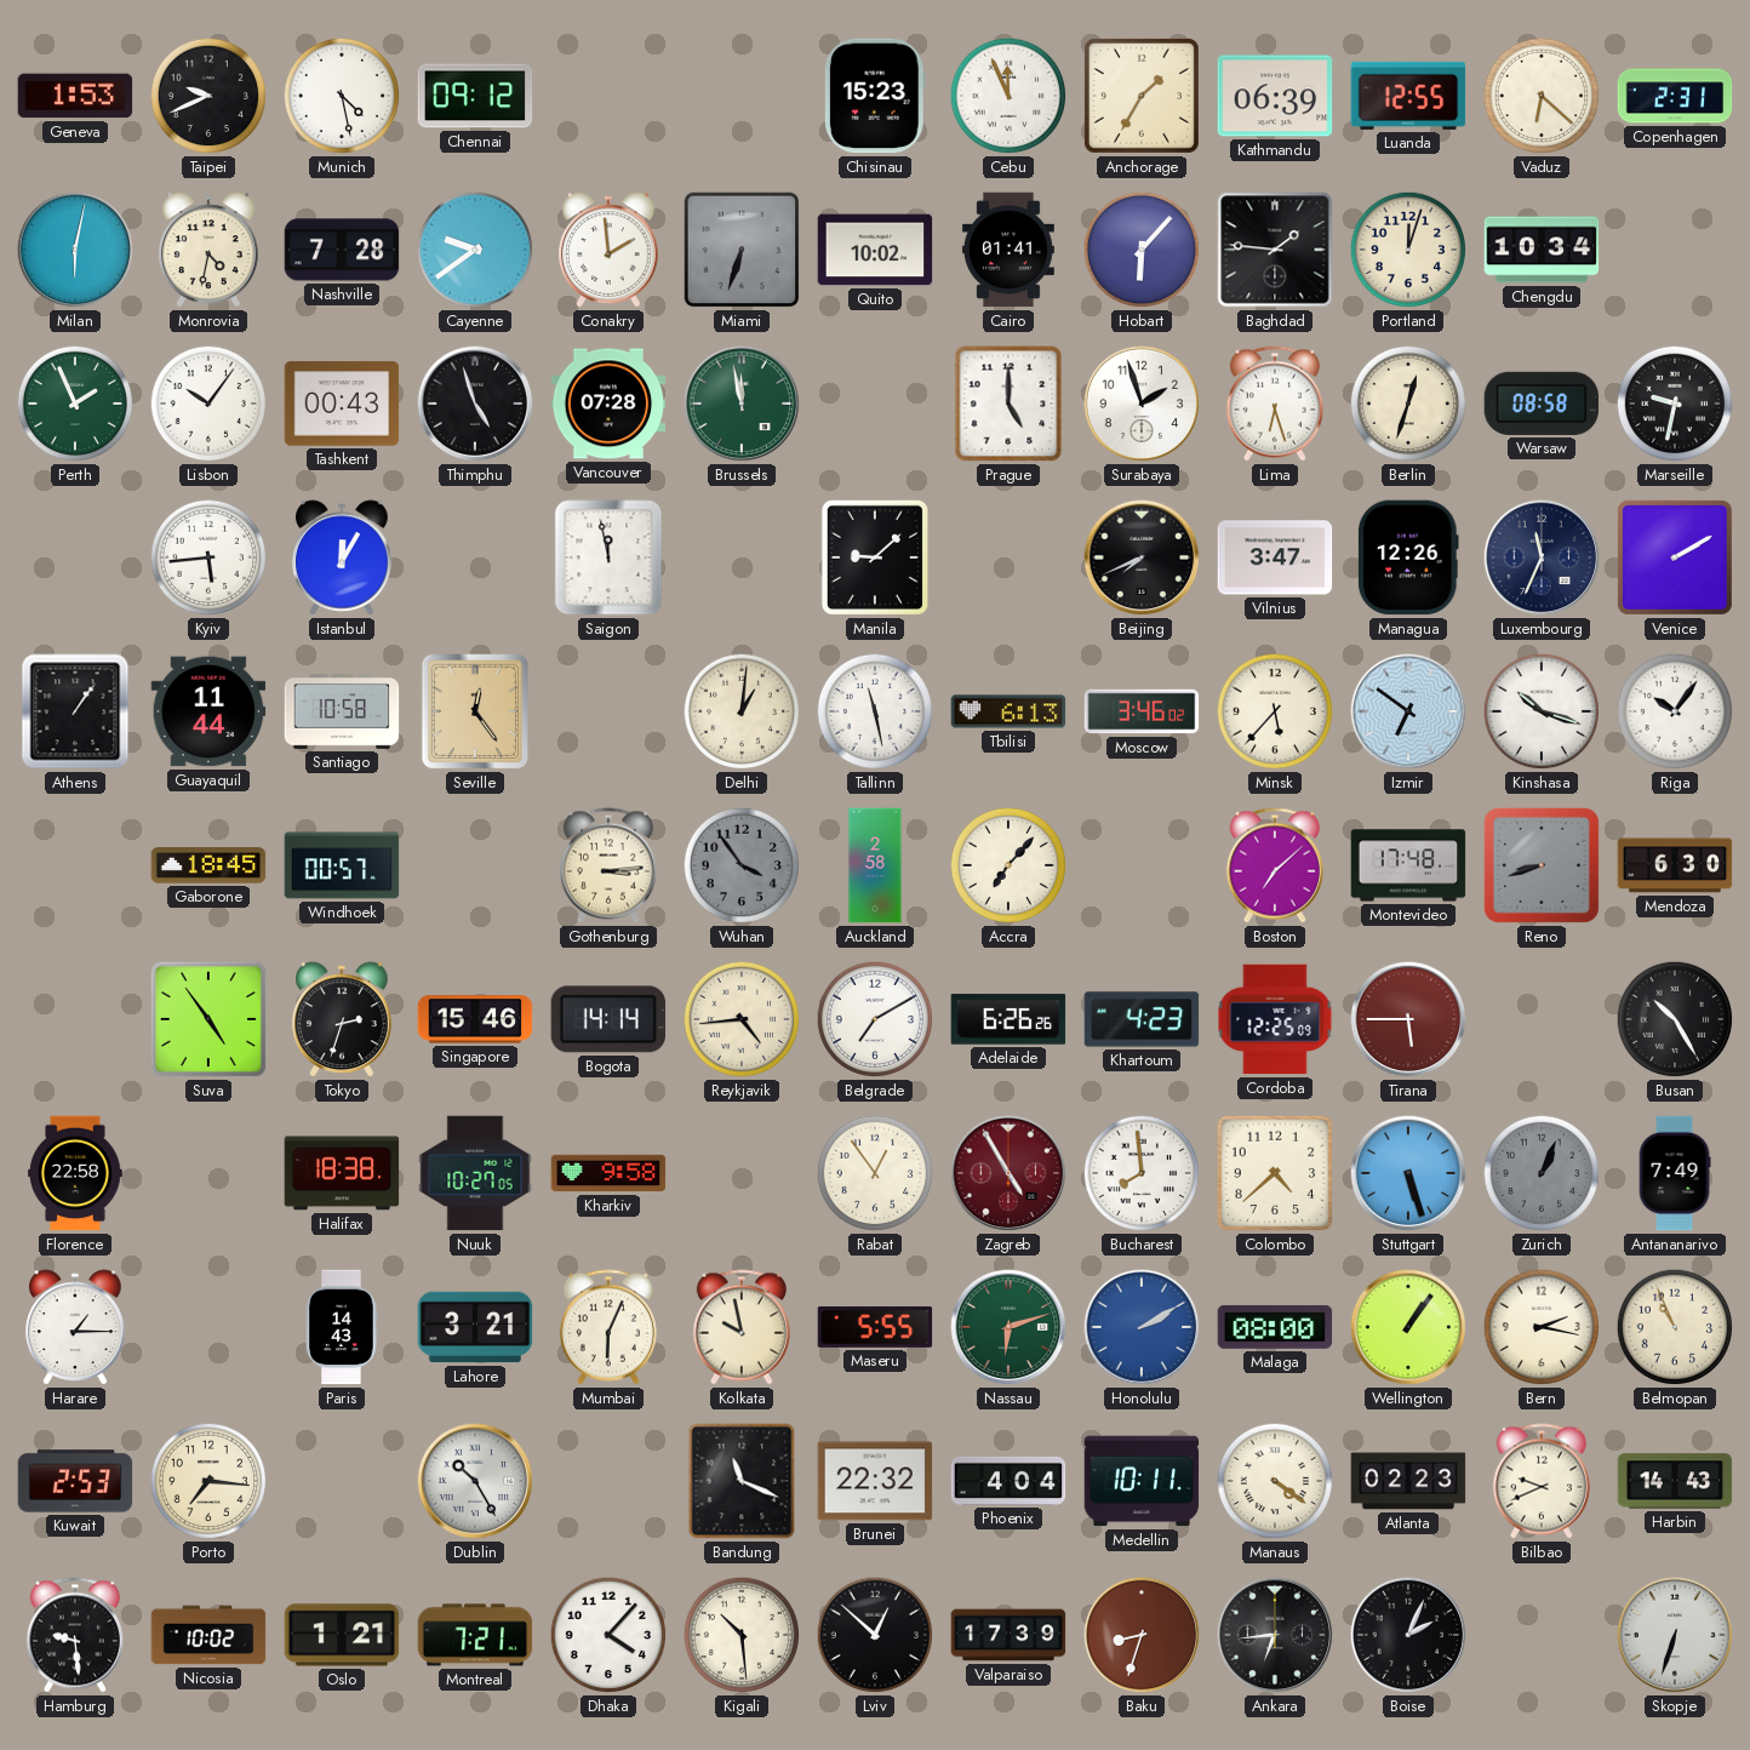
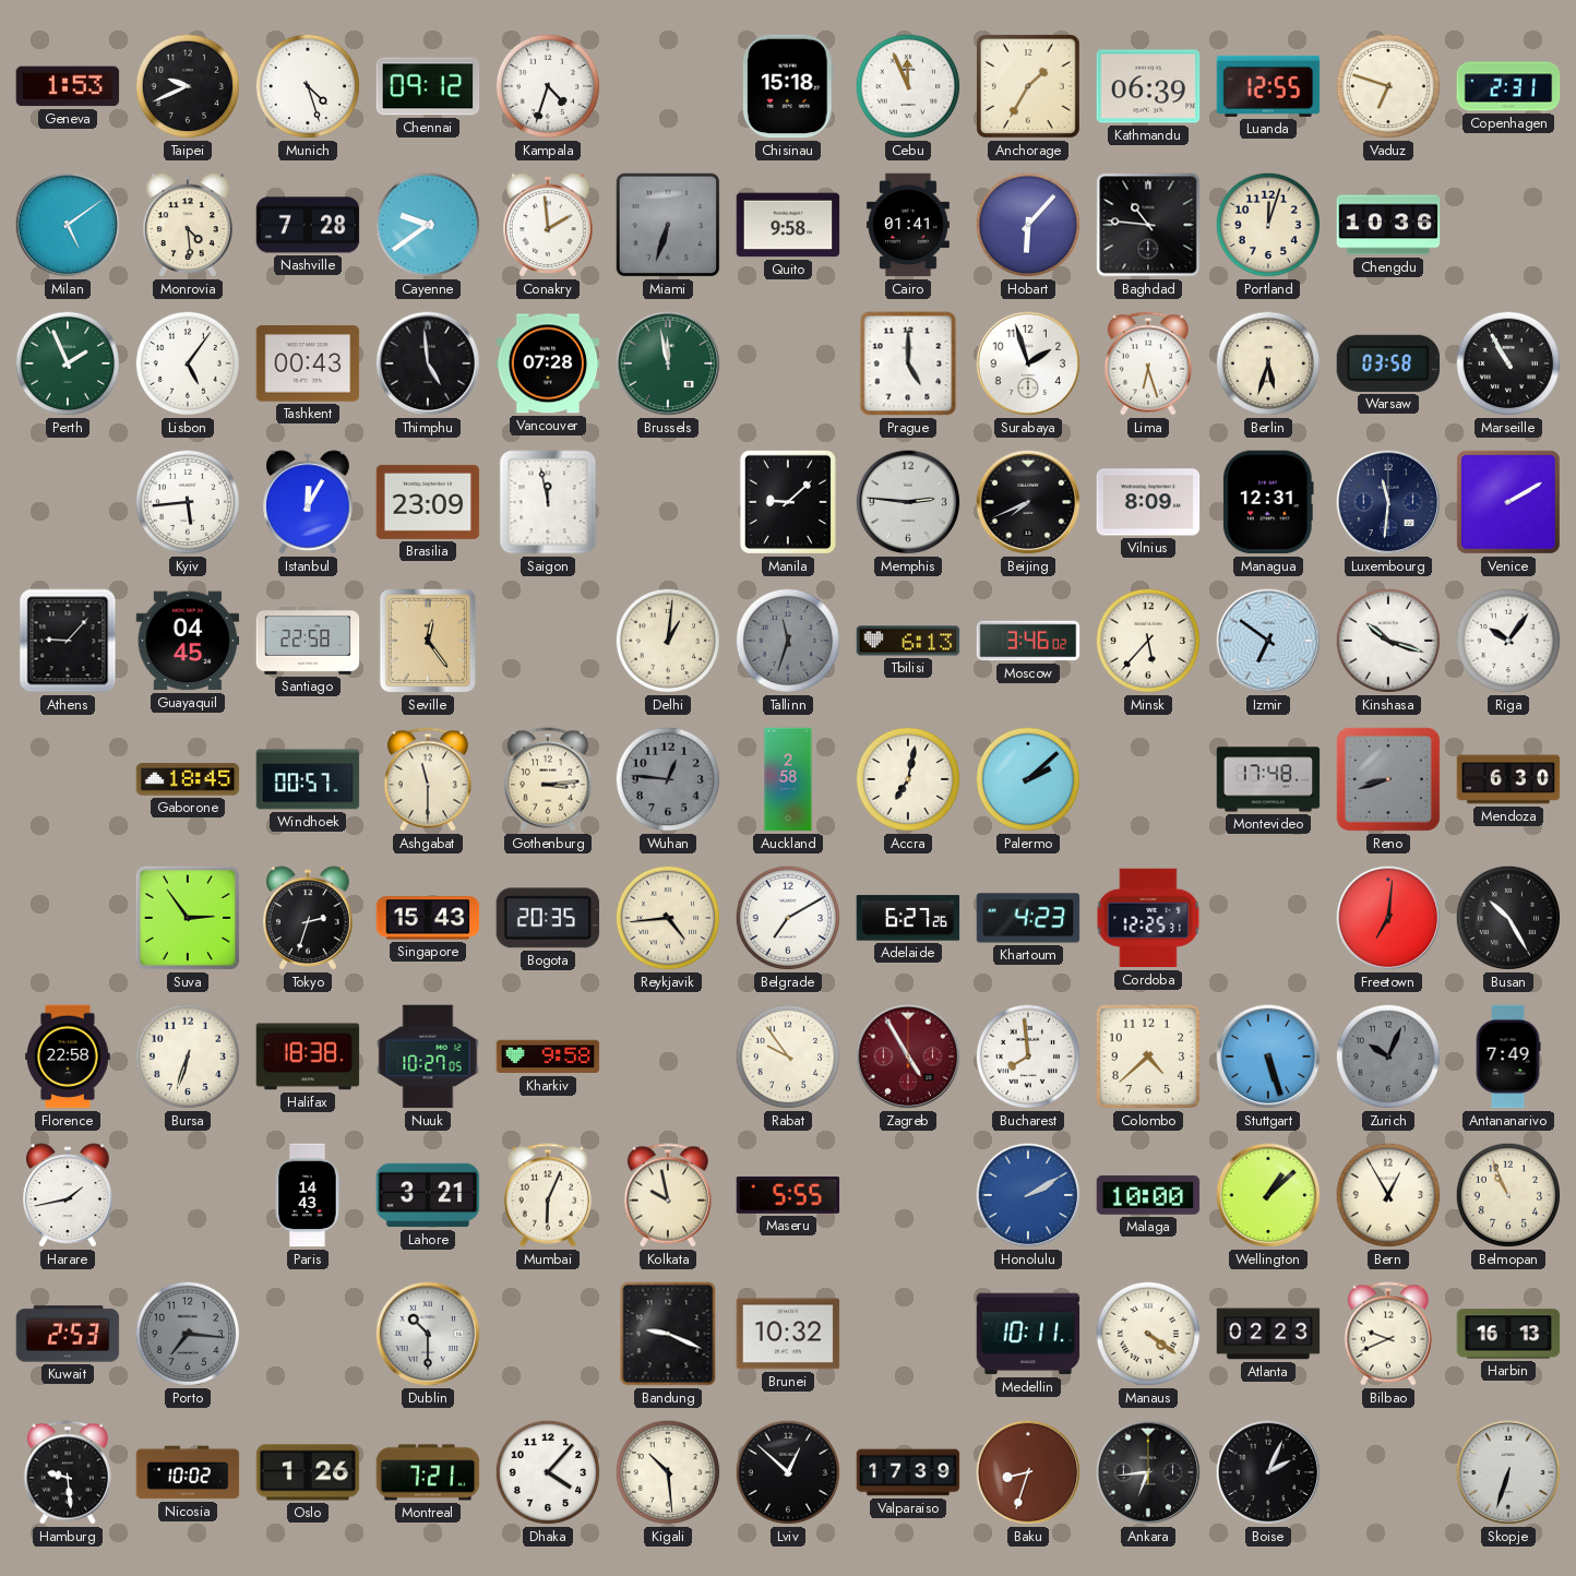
Munich: 4:28 -> 4:27
Kampala: none -> 4:33
Chisinau: 15:23 -> 15:18
Vaduz: 6:22 -> 6:48
Milan: 6:02 -> 5:09
Monrovia: 4:32 -> 4:29
Quito: 10:02 -> 9:58
Baghdad: 1:46 -> 10:46
Chengdu: 10:34 -> 10:36
Lisbon: 10:06 -> 5:06
Thimphu: 4:57 -> 4:59
Berlin: 12:33 -> 5:33
Warsaw: 08:58 -> 03:58
Marseille: 9:32 -> 10:55
Brasilia: none -> 23:09
Memphis: none -> 2:46
Vilnius: 3:47 -> 8:09
Managua: 12:26 -> 12:31
Luxembourg: 11:34 -> 11:31
Athens: 1:06 -> 9:07
Guayaquil: 11:44 -> 04:45
Santiago: 10:58 -> 22:58
Tallinn: 11:28 -> 11:33
Tallinn dial: white -> grey
Ashgabat: none -> 11:30
Wuhan: 3:54 -> 12:46
Accra: 7:07 -> 7:02
Palermo: none -> 2:08
Boston: 7:08 -> none
Suva: 4:54 -> 2:54
Singapore: 15:46 -> 15:43
Bogota: 14:14 -> 20:35
Adelaide: 6:26 -> 6:27
Cordoba: 12:25:09 -> 12:25:31
Tirana: 5:45 -> none
Freetown: none -> 7:01
Bursa: none -> 6:33
Rabat: 12:54 -> 9:54
Zurich: 1:04 -> 10:04
Harare: 1:15 -> 1:43
Nassau: 6:12 -> none
Malaga: 08:00 -> 10:00
Wellington: 1:06 -> 1:08
Bern: 2:17 -> 12:55
Porto dial: cream -> grey
Dublin: 10:25 -> 10:30
Bandung: 11:19 -> 9:19
Brunei: 22:32 -> 10:32
Phoenix: 4:04 -> none
Harbin: 14:43 -> 16:13
Oslo: 1:21 -> 1:26
